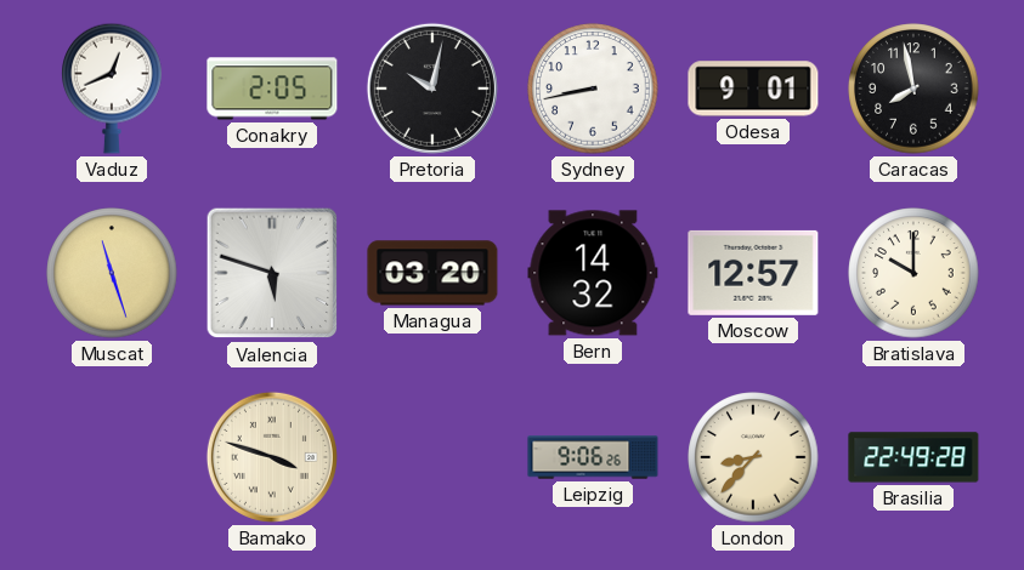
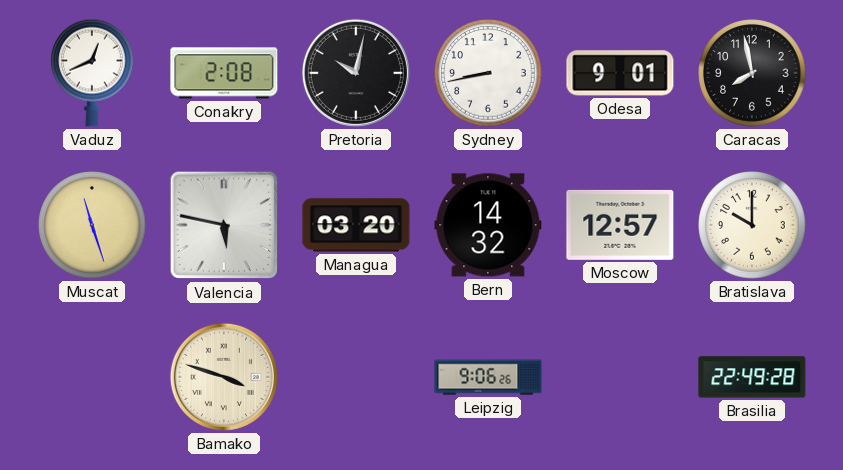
Conakry: 2:05 -> 2:08
Valencia: 5:48 -> 5:47
London: 8:37 -> none
